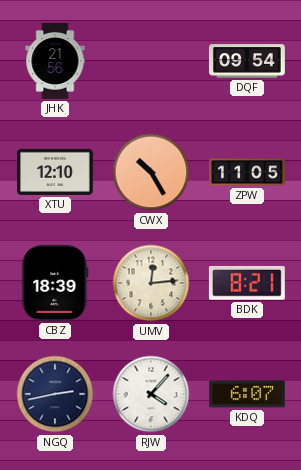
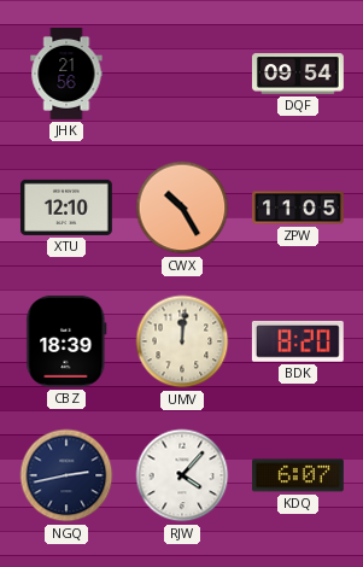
UMV: 12:14 -> 12:01
BDK: 8:21 -> 8:20
